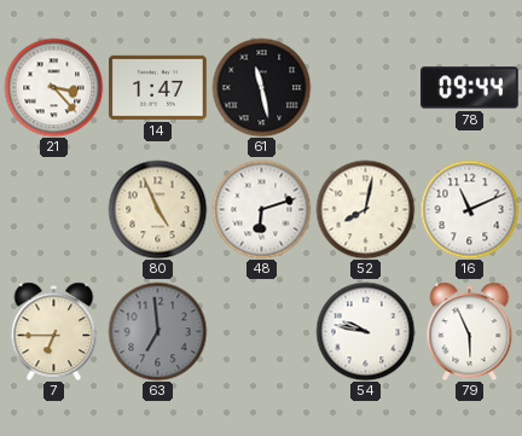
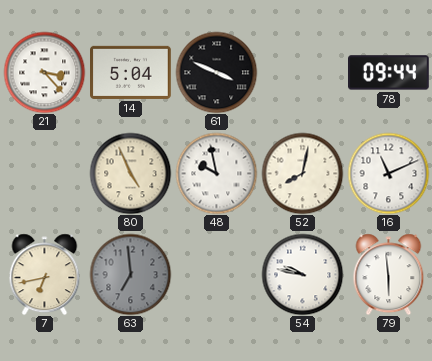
14: 1:47 -> 5:04
61: 11:28 -> 3:49
48: 6:12 -> 9:58
7: 6:45 -> 6:43
79: 5:56 -> 5:59
